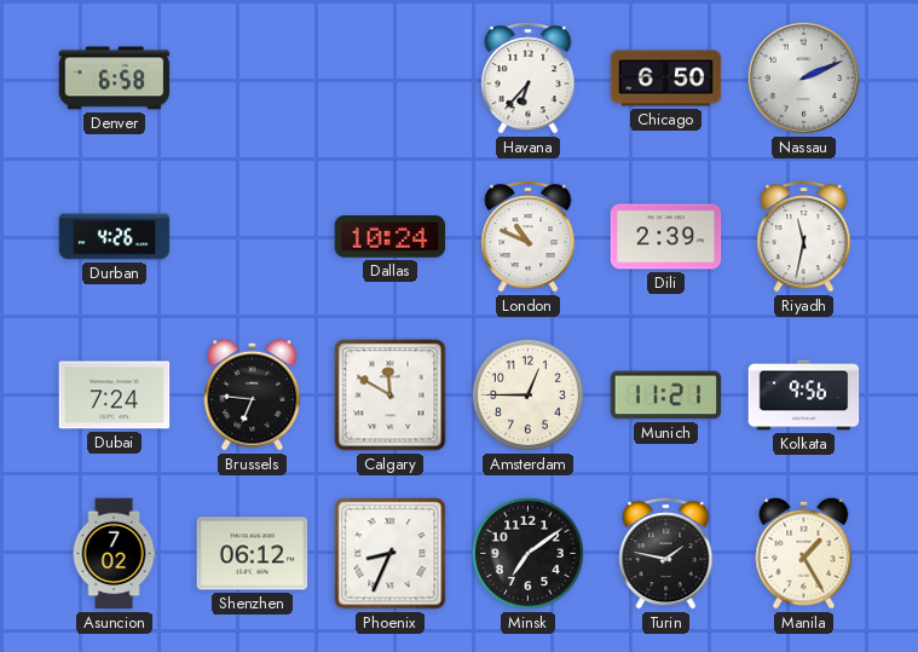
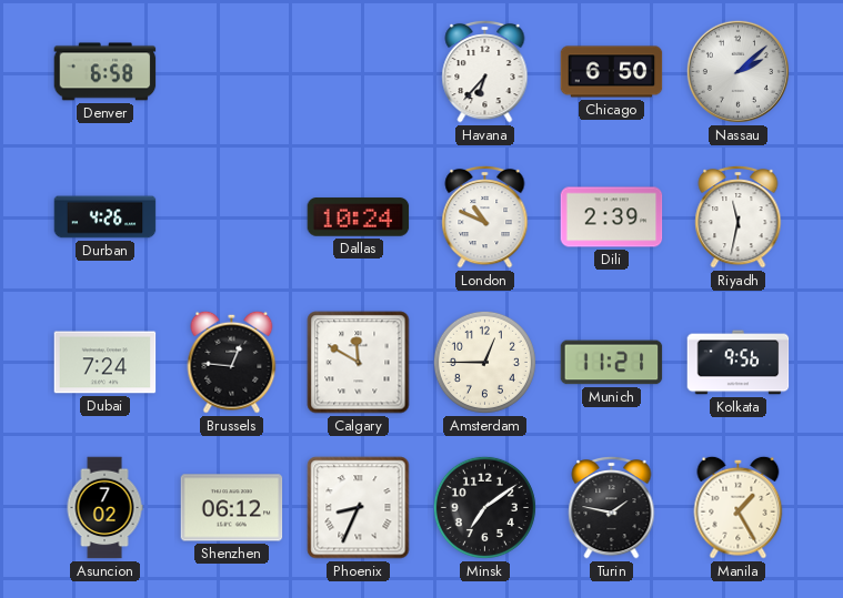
Nassau: 2:11 -> 2:08
Brussels: 6:46 -> 12:46
